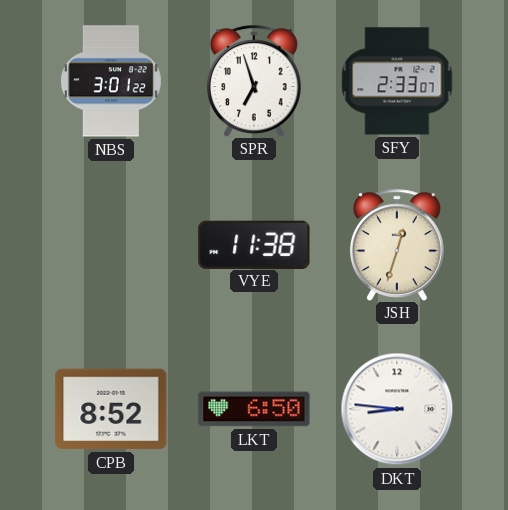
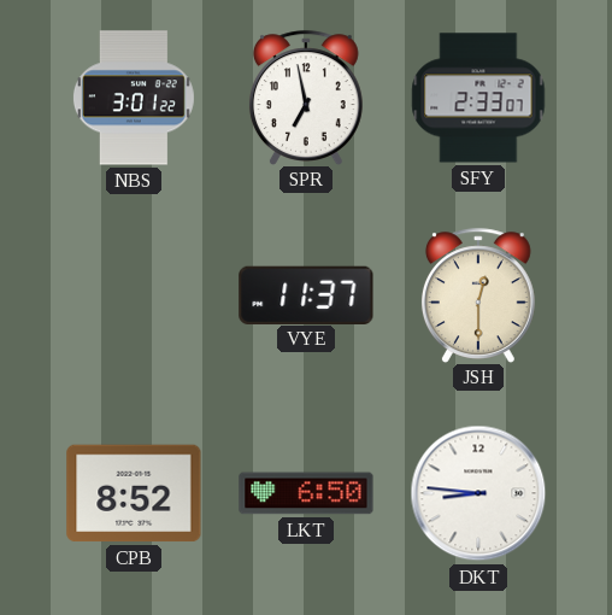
SPR: 6:57 -> 6:58
VYE: 11:38 -> 11:37
JSH: 12:33 -> 12:30
